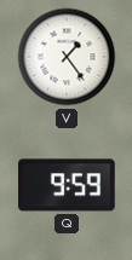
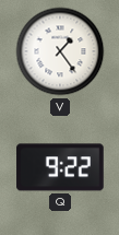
Q: 9:59 -> 9:22
